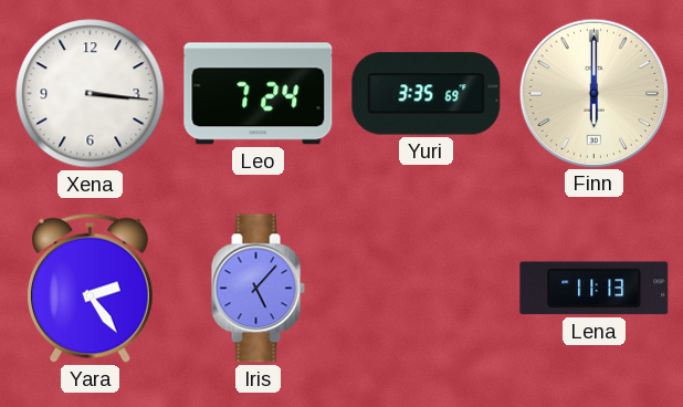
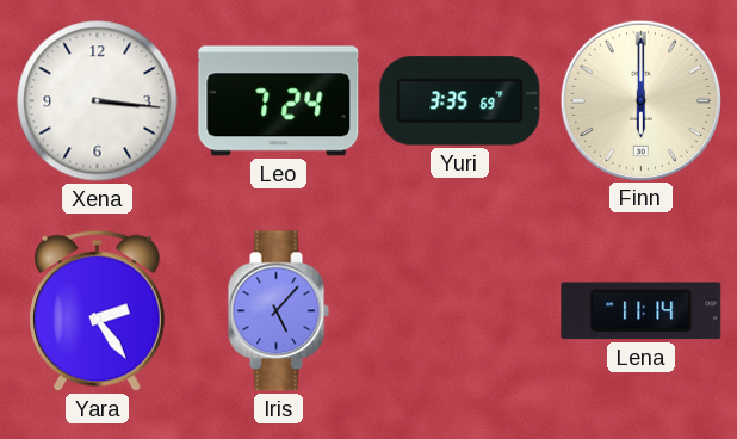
Lena: 11:13 -> 11:14
